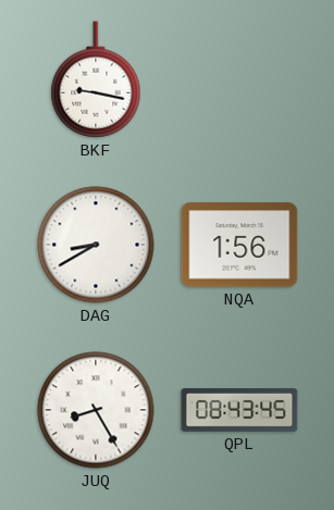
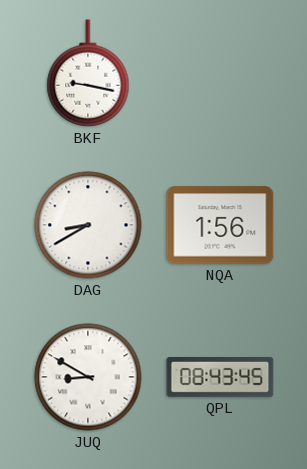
JUQ: 8:25 -> 8:50
